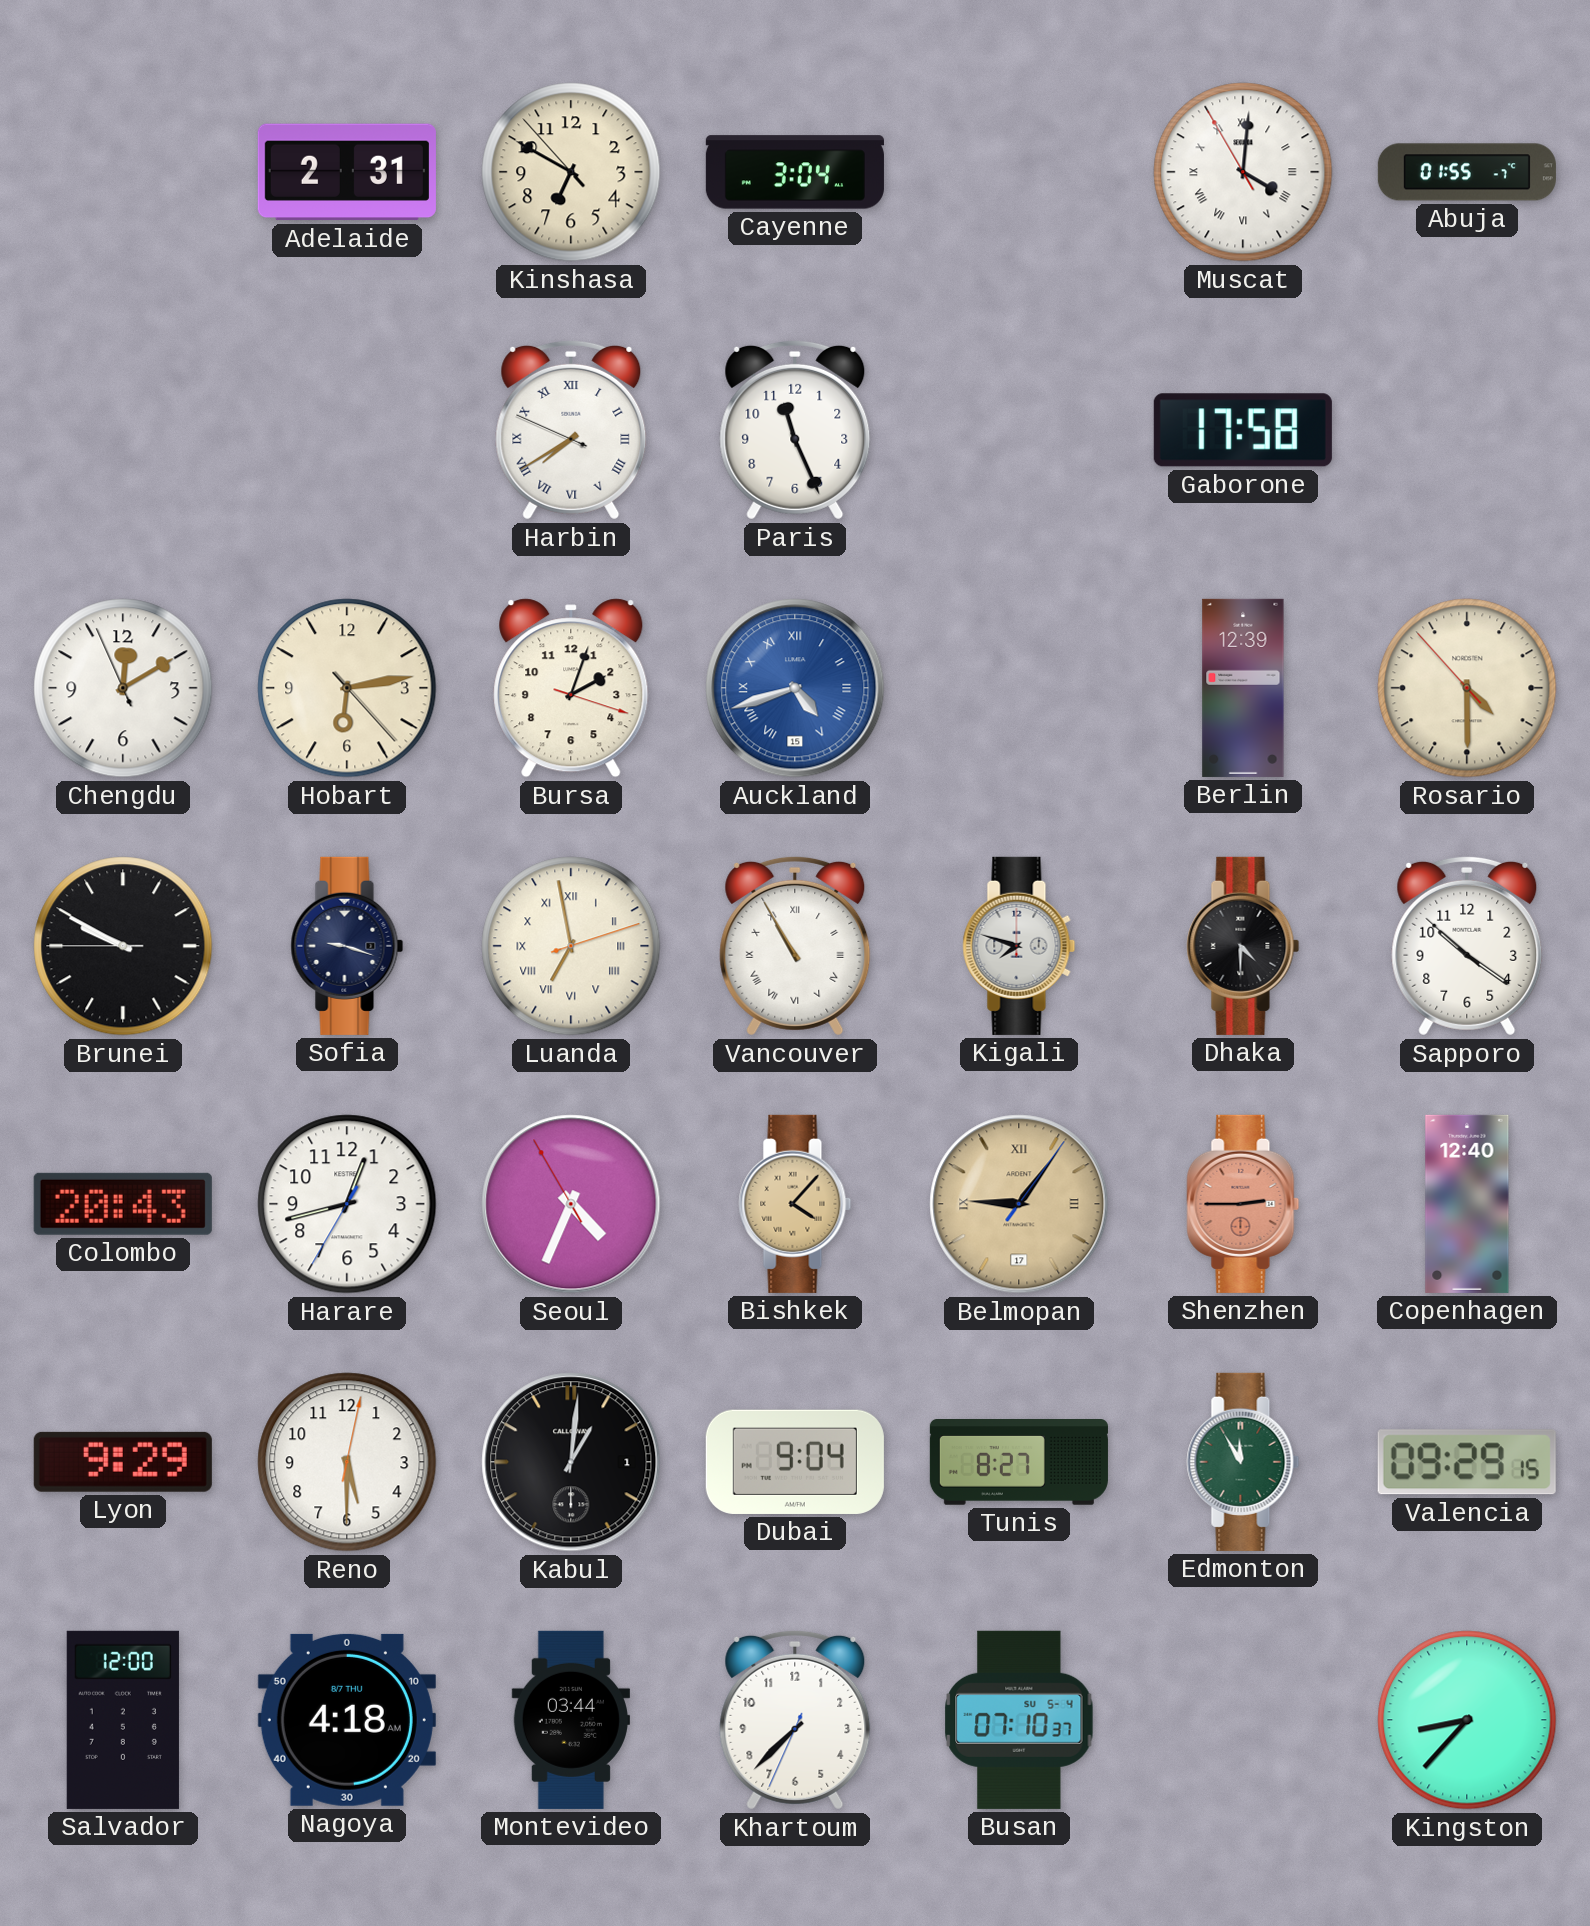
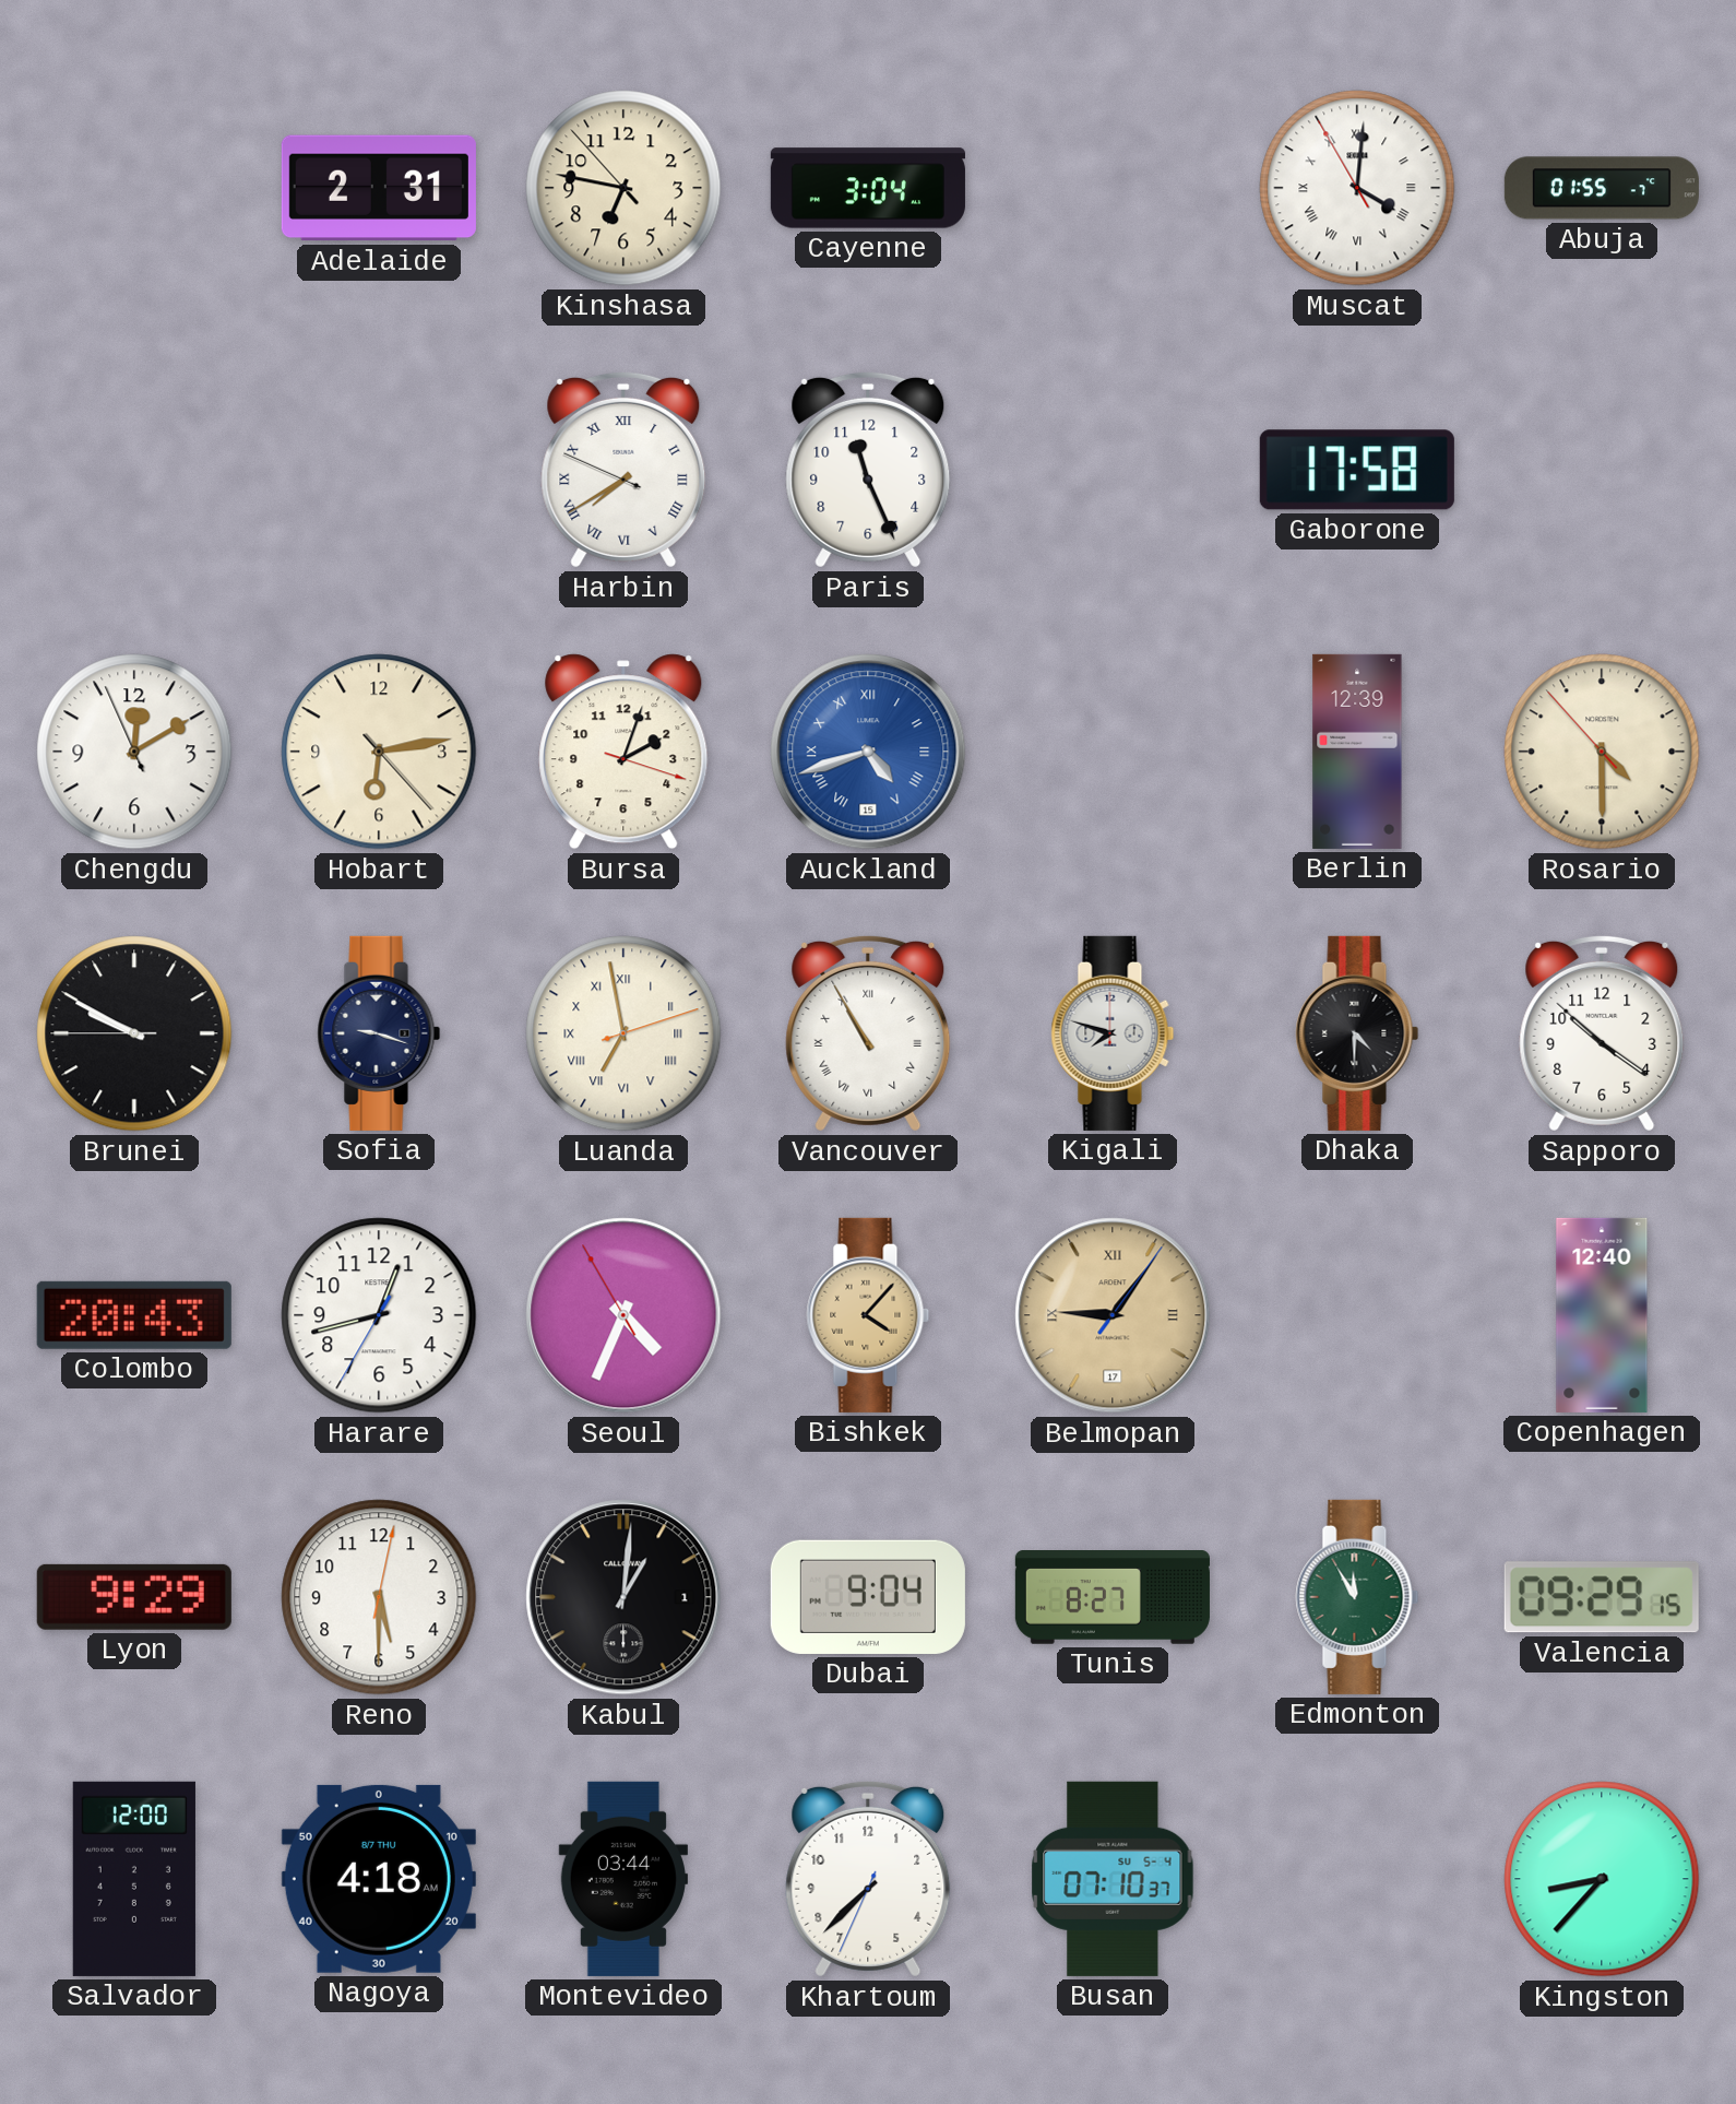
Kinshasa: 6:49 -> 6:46
Shenzhen: 2:45 -> none
